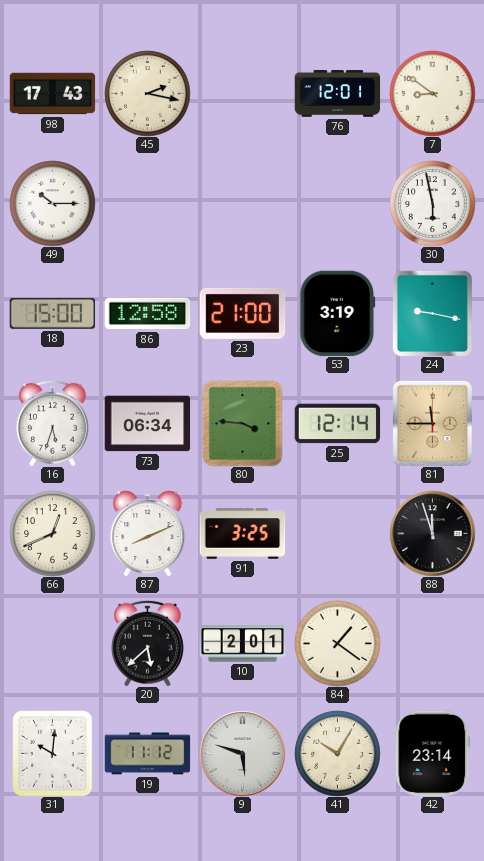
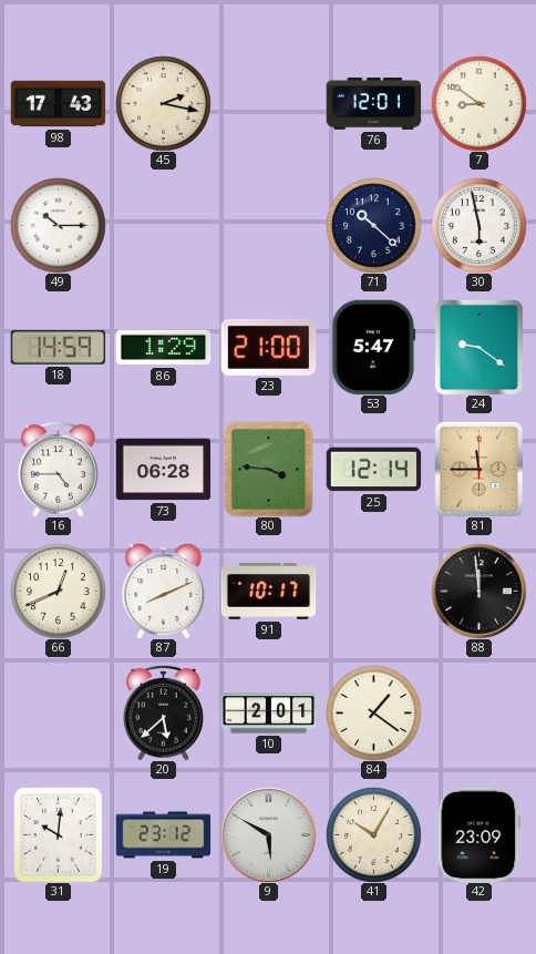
71: none -> 10:22
18: 15:00 -> 14:59
86: 12:58 -> 1:29
53: 3:19 -> 5:47
24: 9:17 -> 9:21
16: 5:33 -> 4:45
73: 06:34 -> 06:28
91: 3:25 -> 10:17
88: 11:57 -> 11:59
19: 11:12 -> 23:12
9: 5:48 -> 5:50
42: 23:14 -> 23:09
